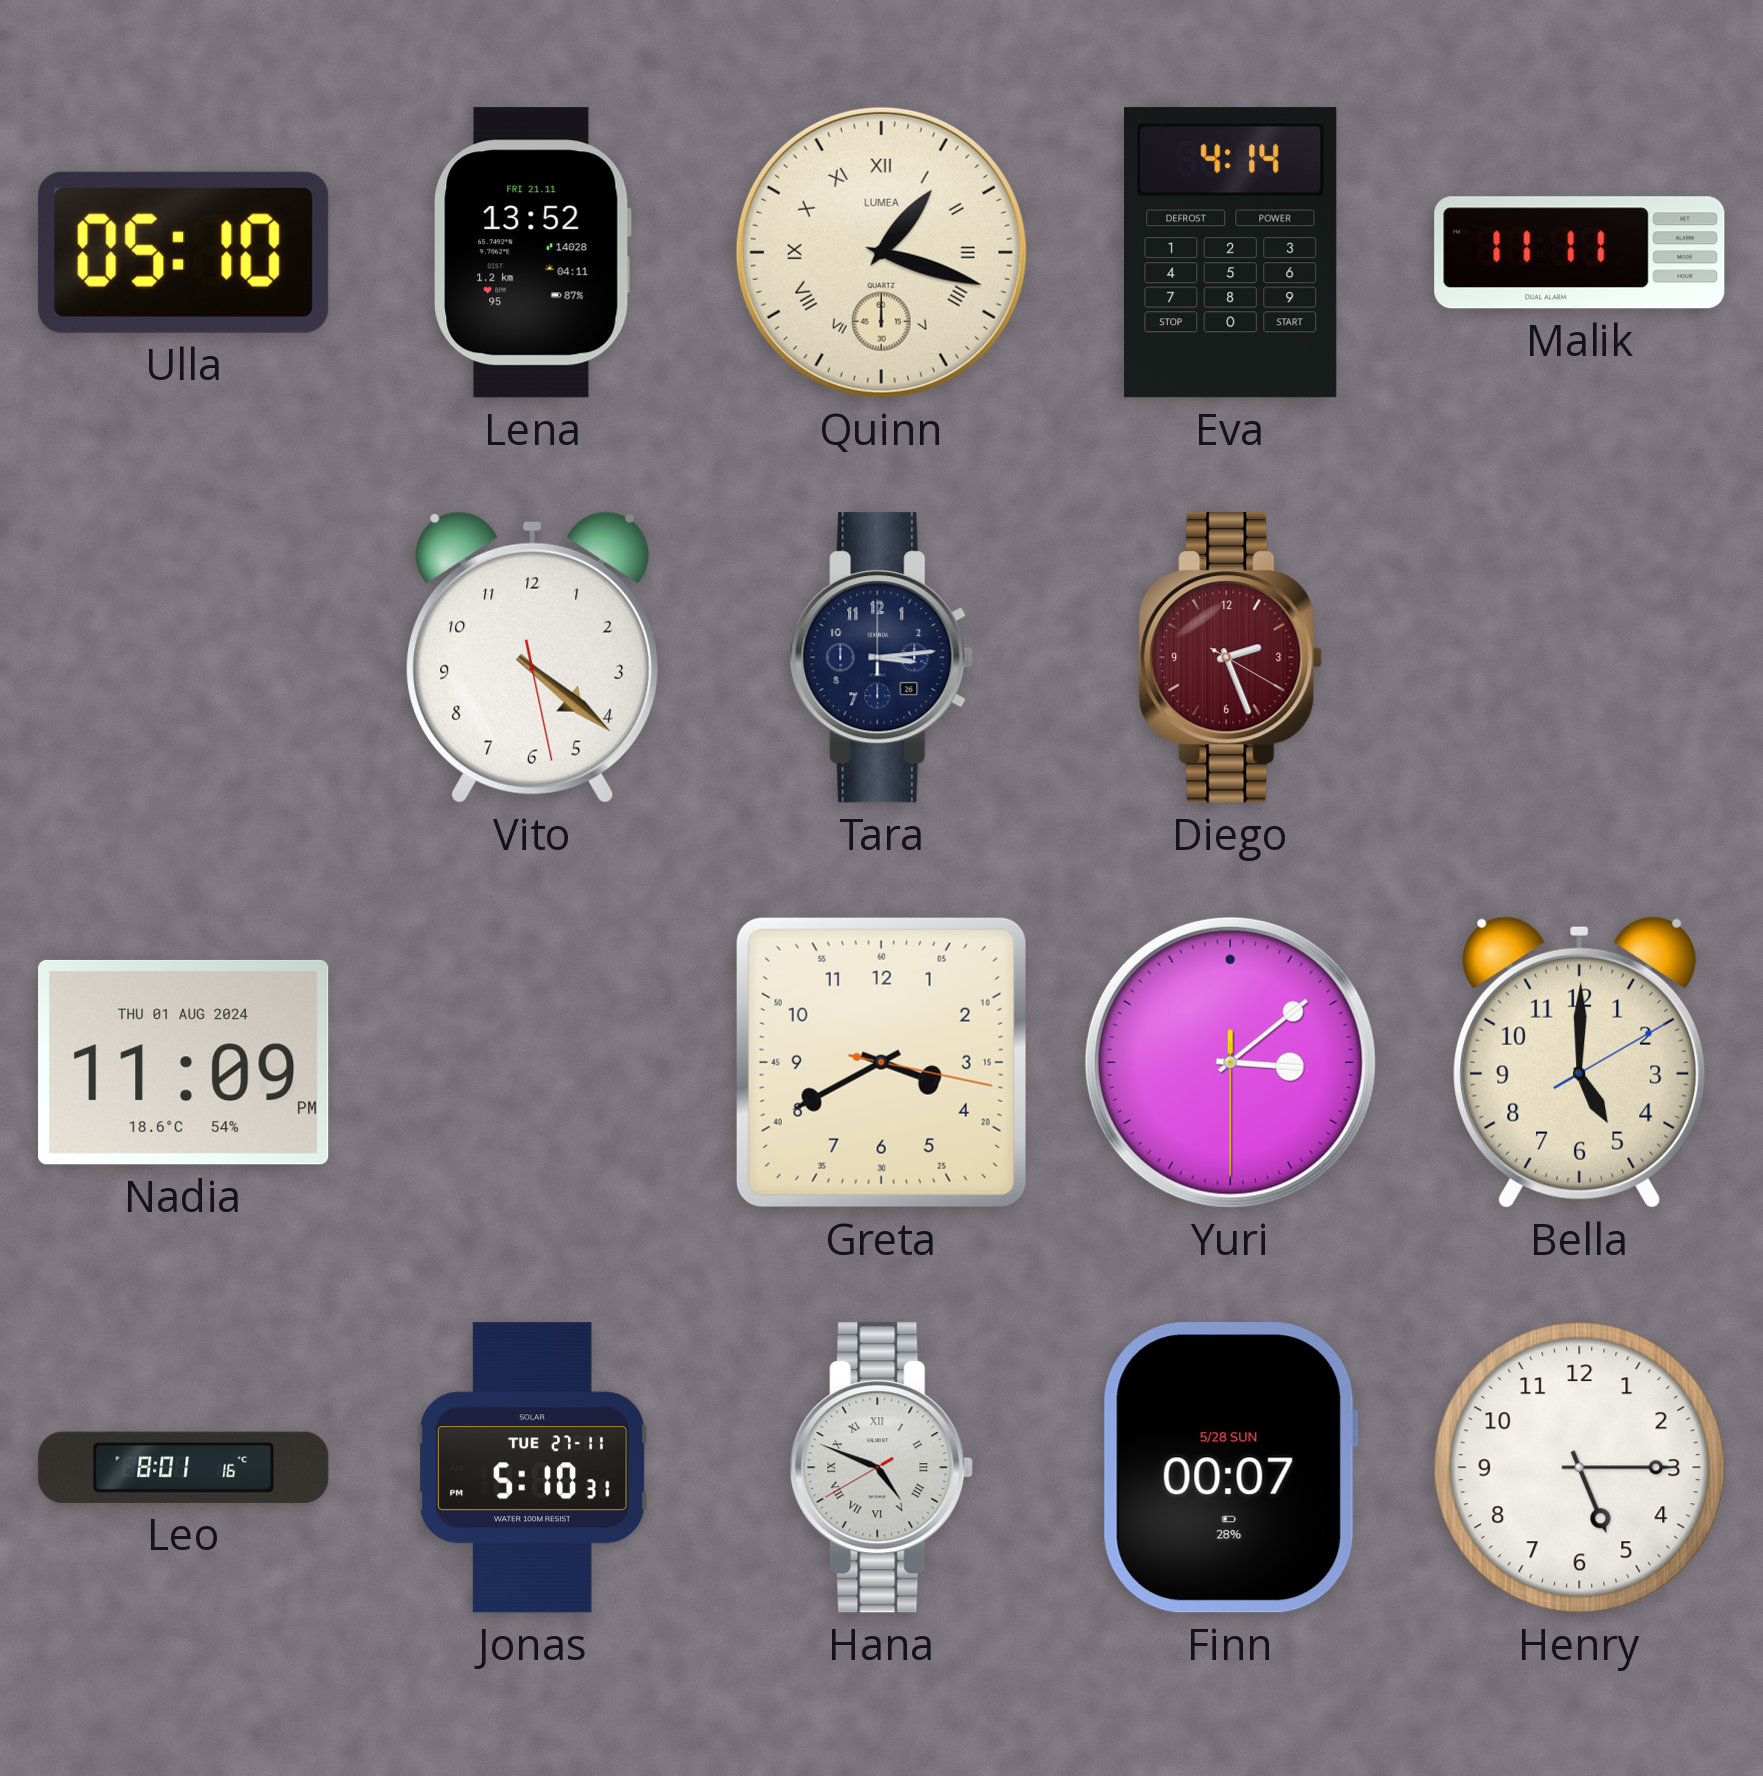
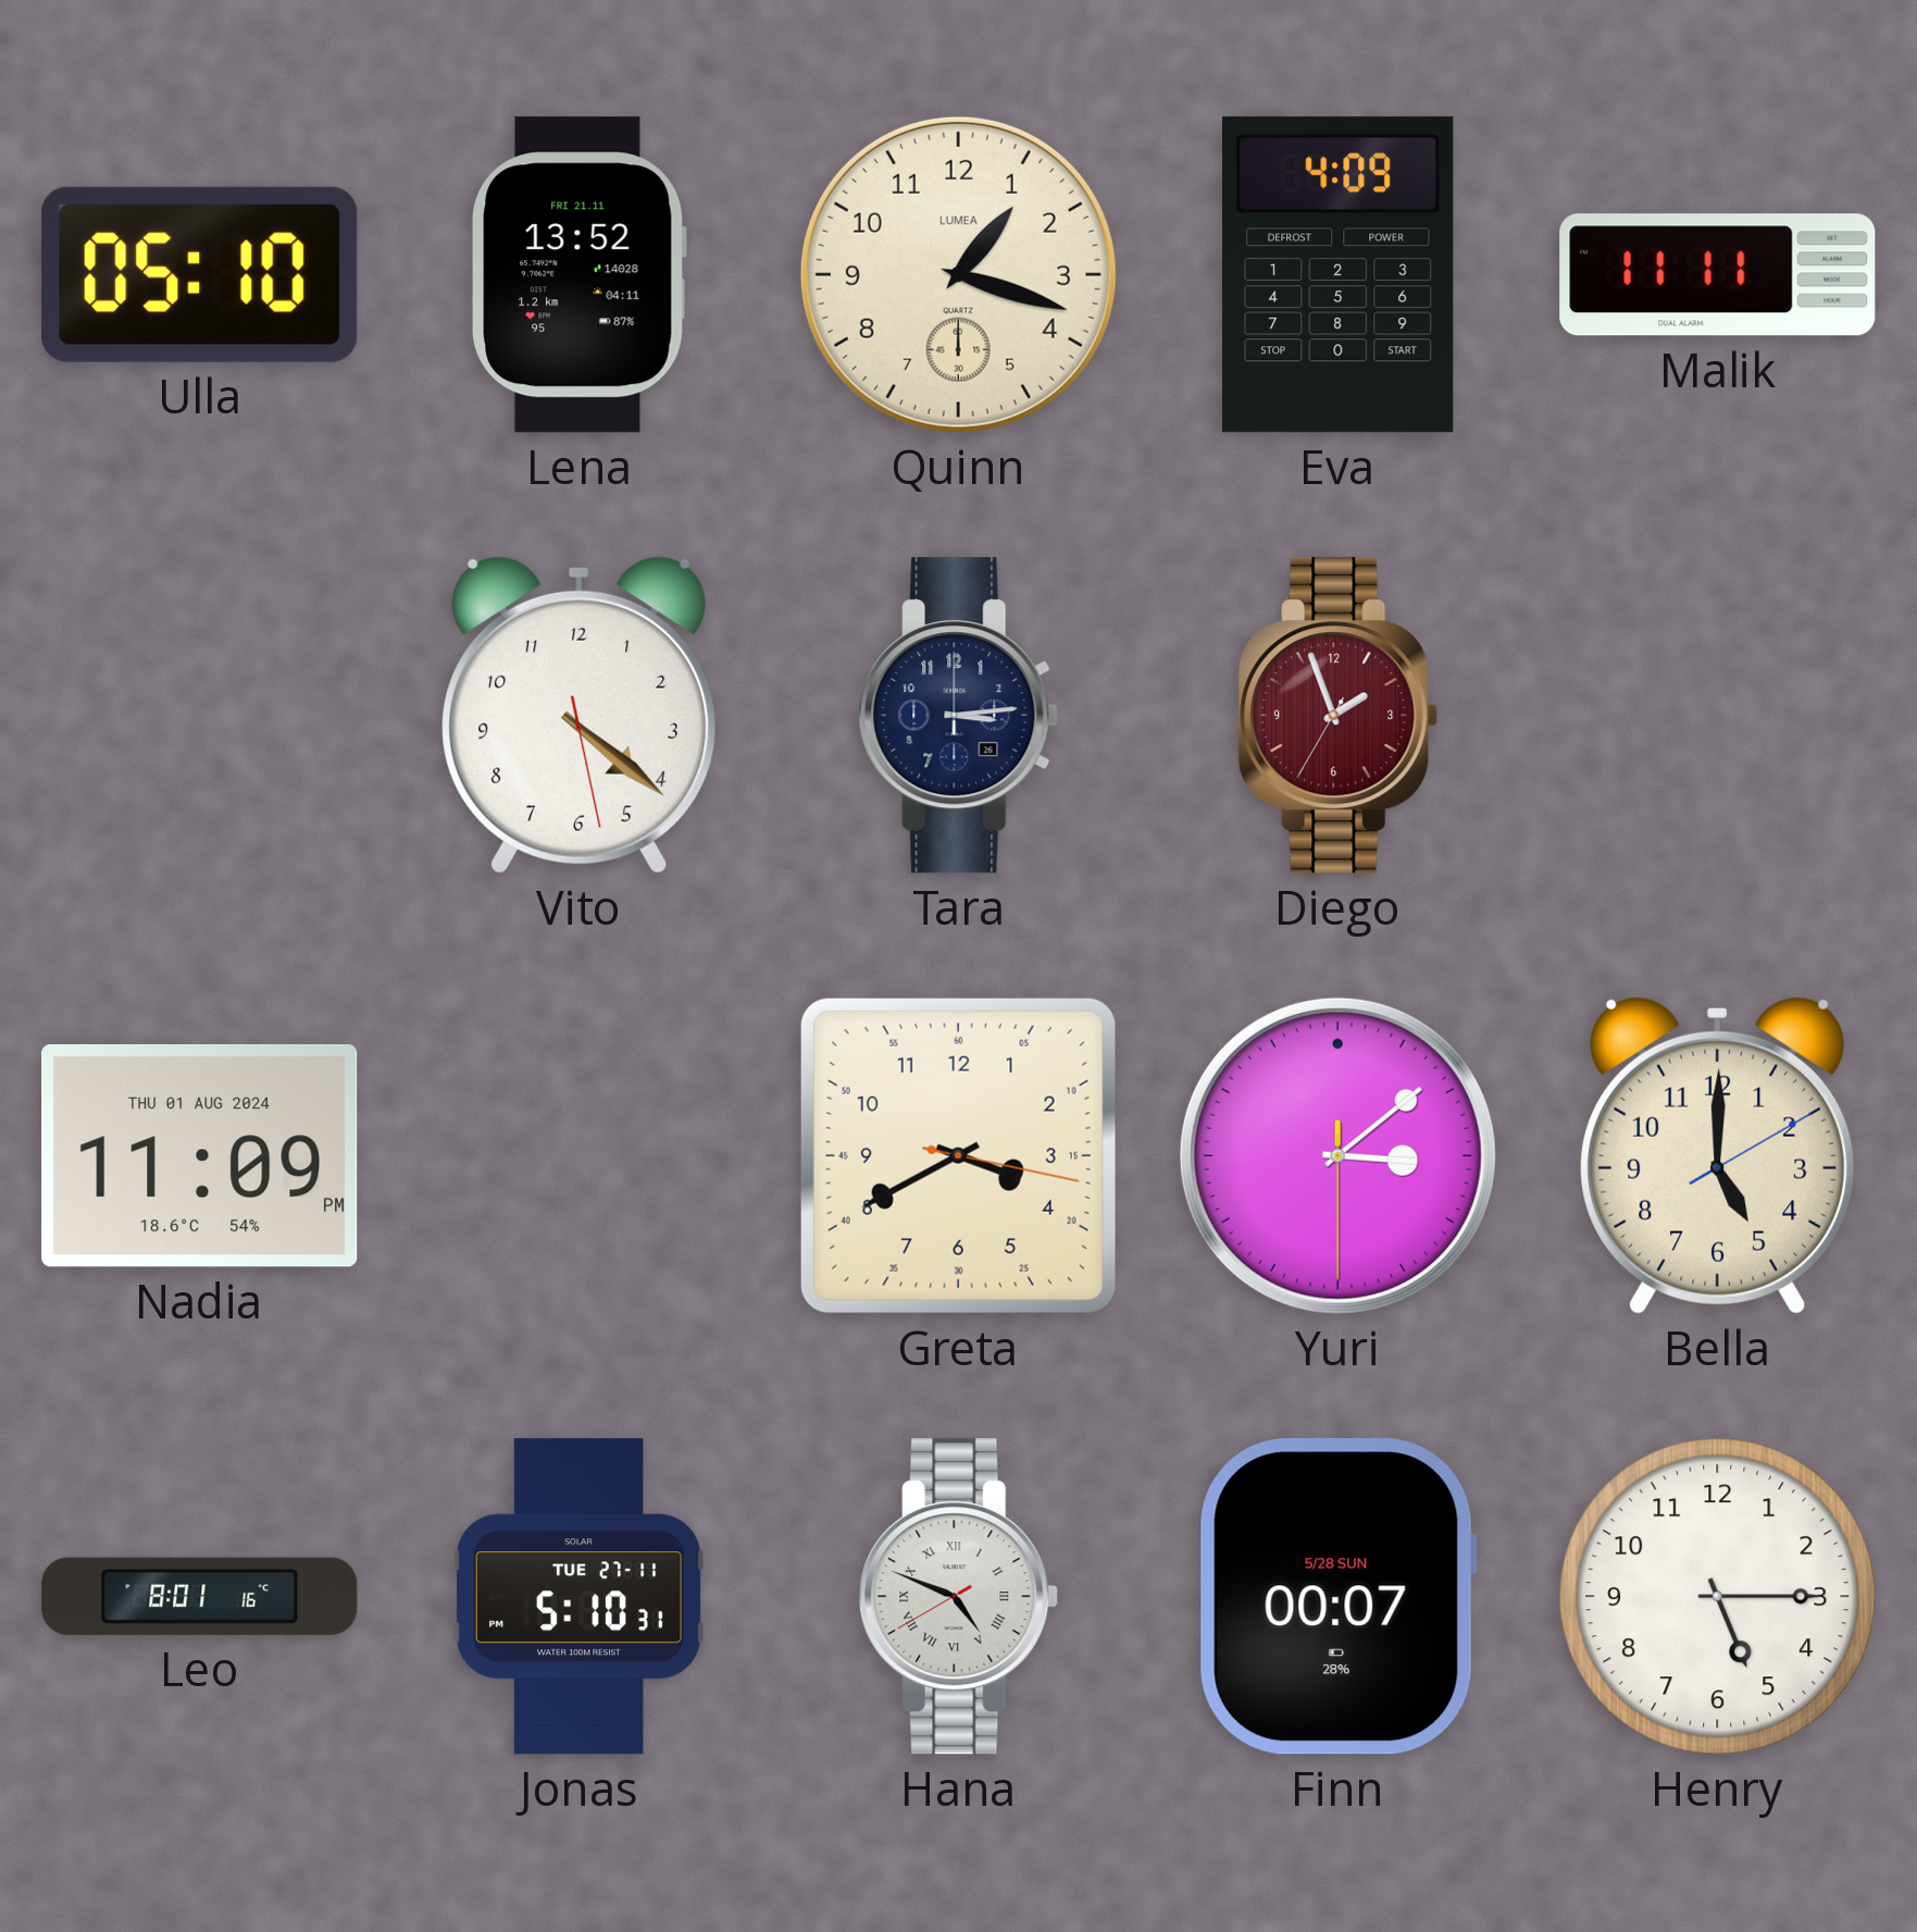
Quinn numerals: Roman -> Arabic
Eva: 4:14 -> 4:09
Diego: 2:26 -> 1:56
